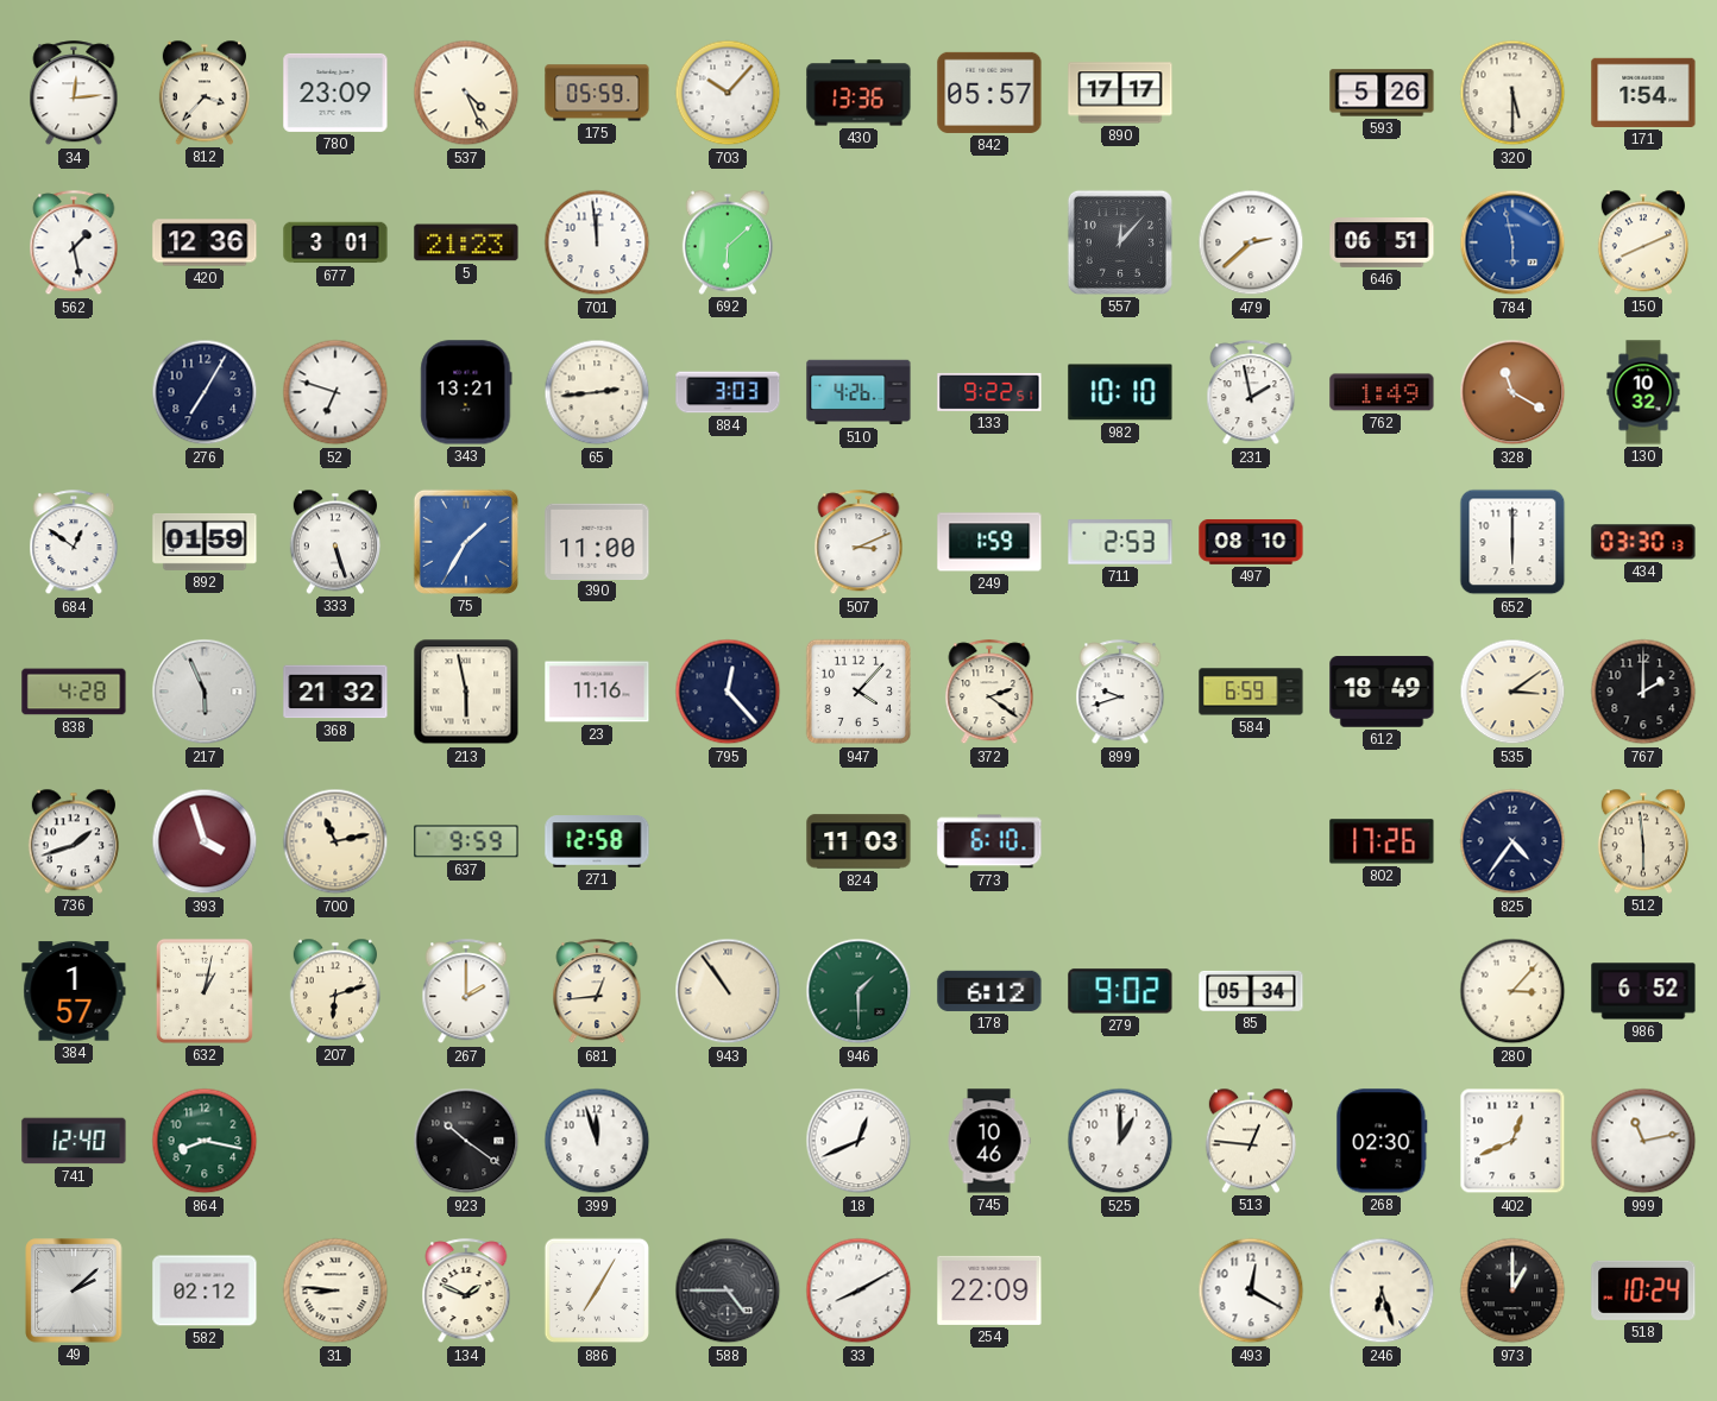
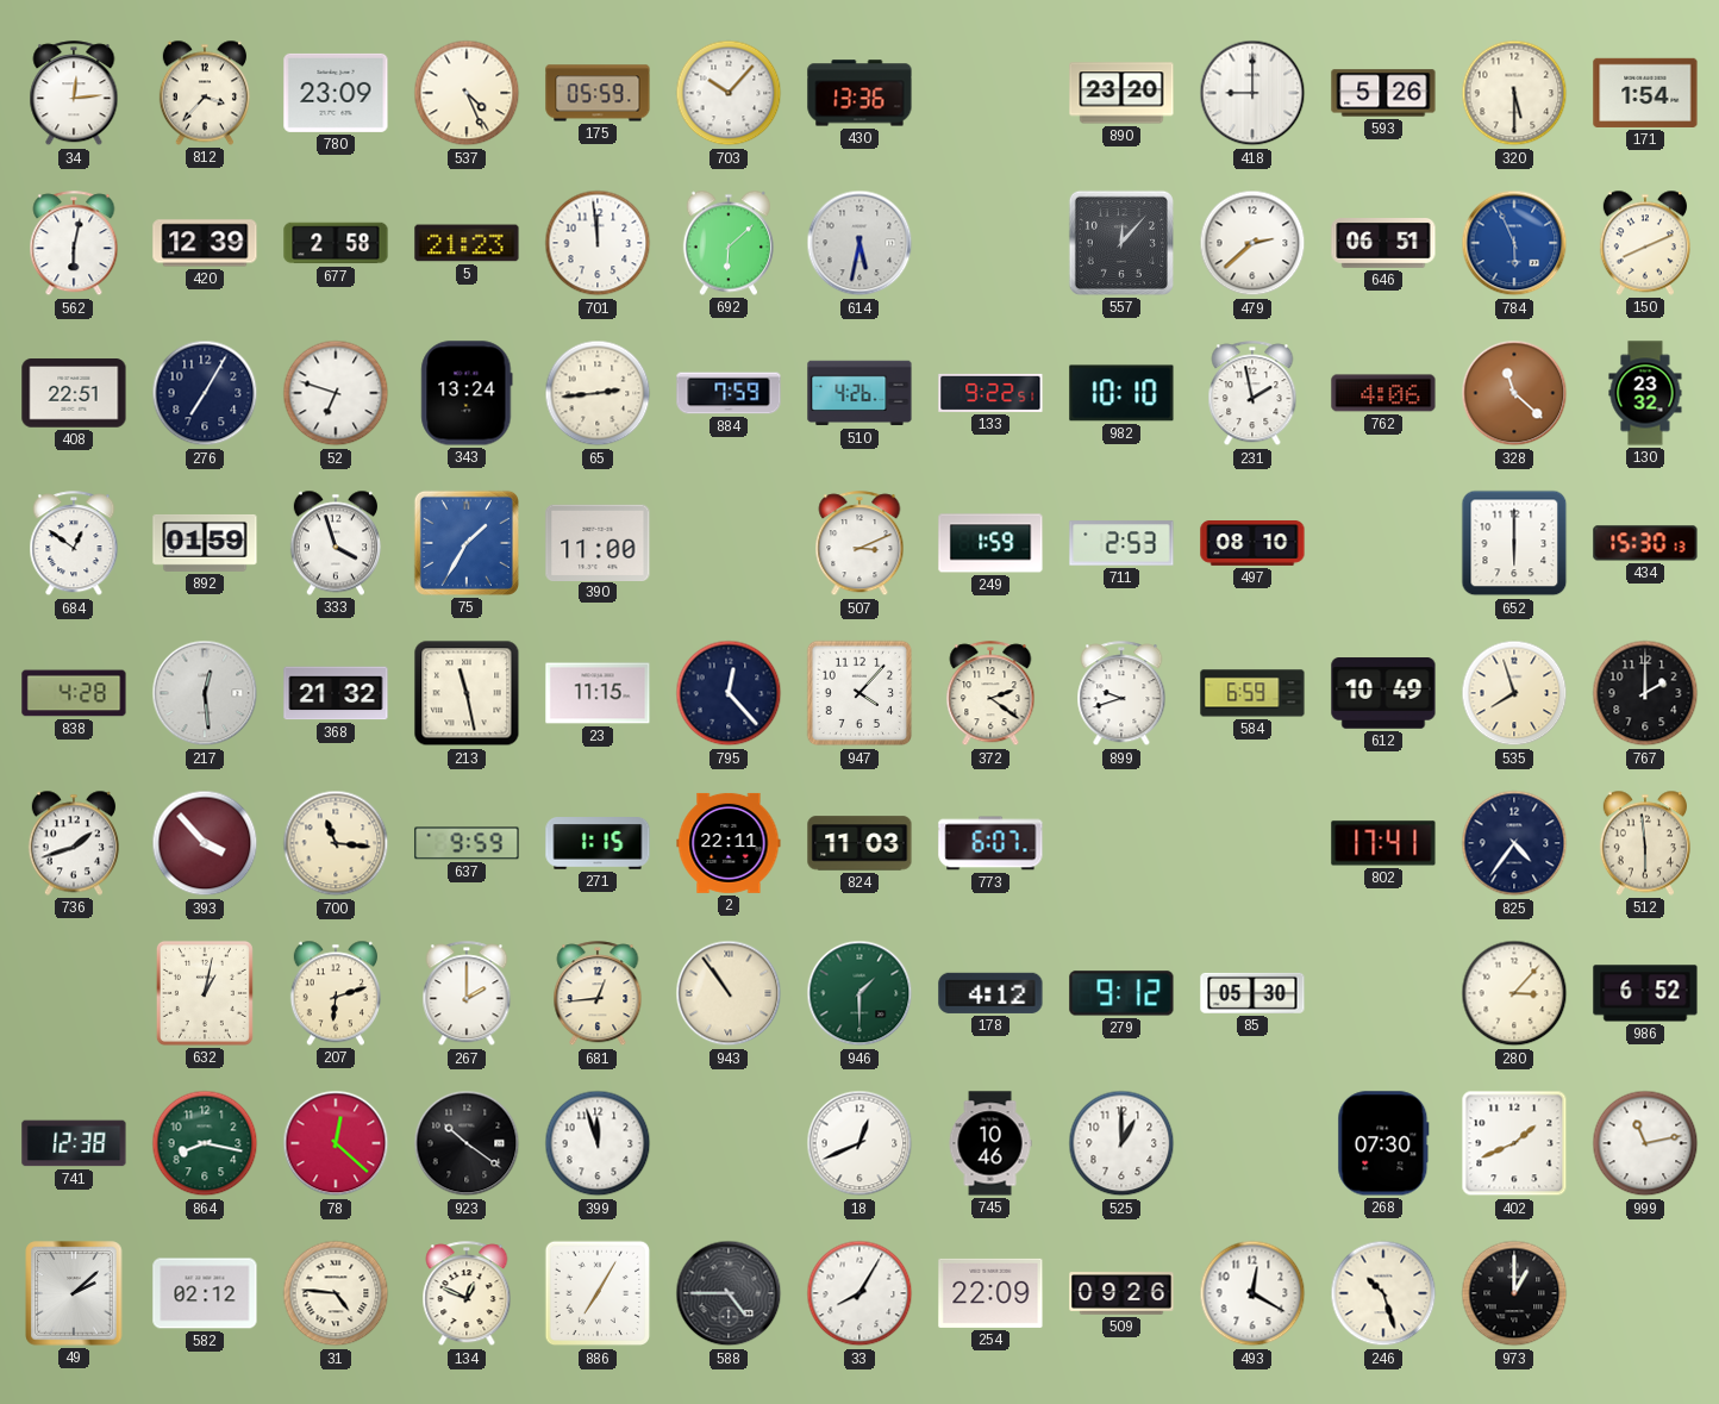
842: 05:57 -> none
890: 17:17 -> 23:20
418: none -> 9:00
562: 1:28 -> 6:02
420: 12:36 -> 12:39
677: 3:01 -> 2:58
614: none -> 5:32
784: 5:58 -> 5:56
408: none -> 22:51
343: 13:21 -> 13:24
884: 3:03 -> 7:59
762: 1:49 -> 4:06
328: 11:20 -> 11:22
130: 10:32 -> 23:32
333: 5:27 -> 3:57
434: 03:30 -> 15:30
217: 5:56 -> 12:29
213: 5:58 -> 11:28
23: 11:16 -> 11:15
612: 18:49 -> 10:49
535: 3:09 -> 7:57
393: 3:57 -> 3:53
700: 11:13 -> 11:16
271: 12:58 -> 1:15
2: none -> 22:11
773: 6:10 -> 6:07
802: 17:26 -> 17:41
384: 1:57 -> none
178: 6:12 -> 4:12
279: 9:02 -> 9:12
85: 05:34 -> 05:30
741: 12:40 -> 12:38
78: none -> 12:22
513: 12:46 -> none
268: 02:30 -> 07:30
402: 12:41 -> 1:41
31: 8:46 -> 4:46
134: 1:49 -> 12:49
33: 8:10 -> 8:05
509: none -> 09:26
246: 6:27 -> 10:27
518: 10:24 -> none
